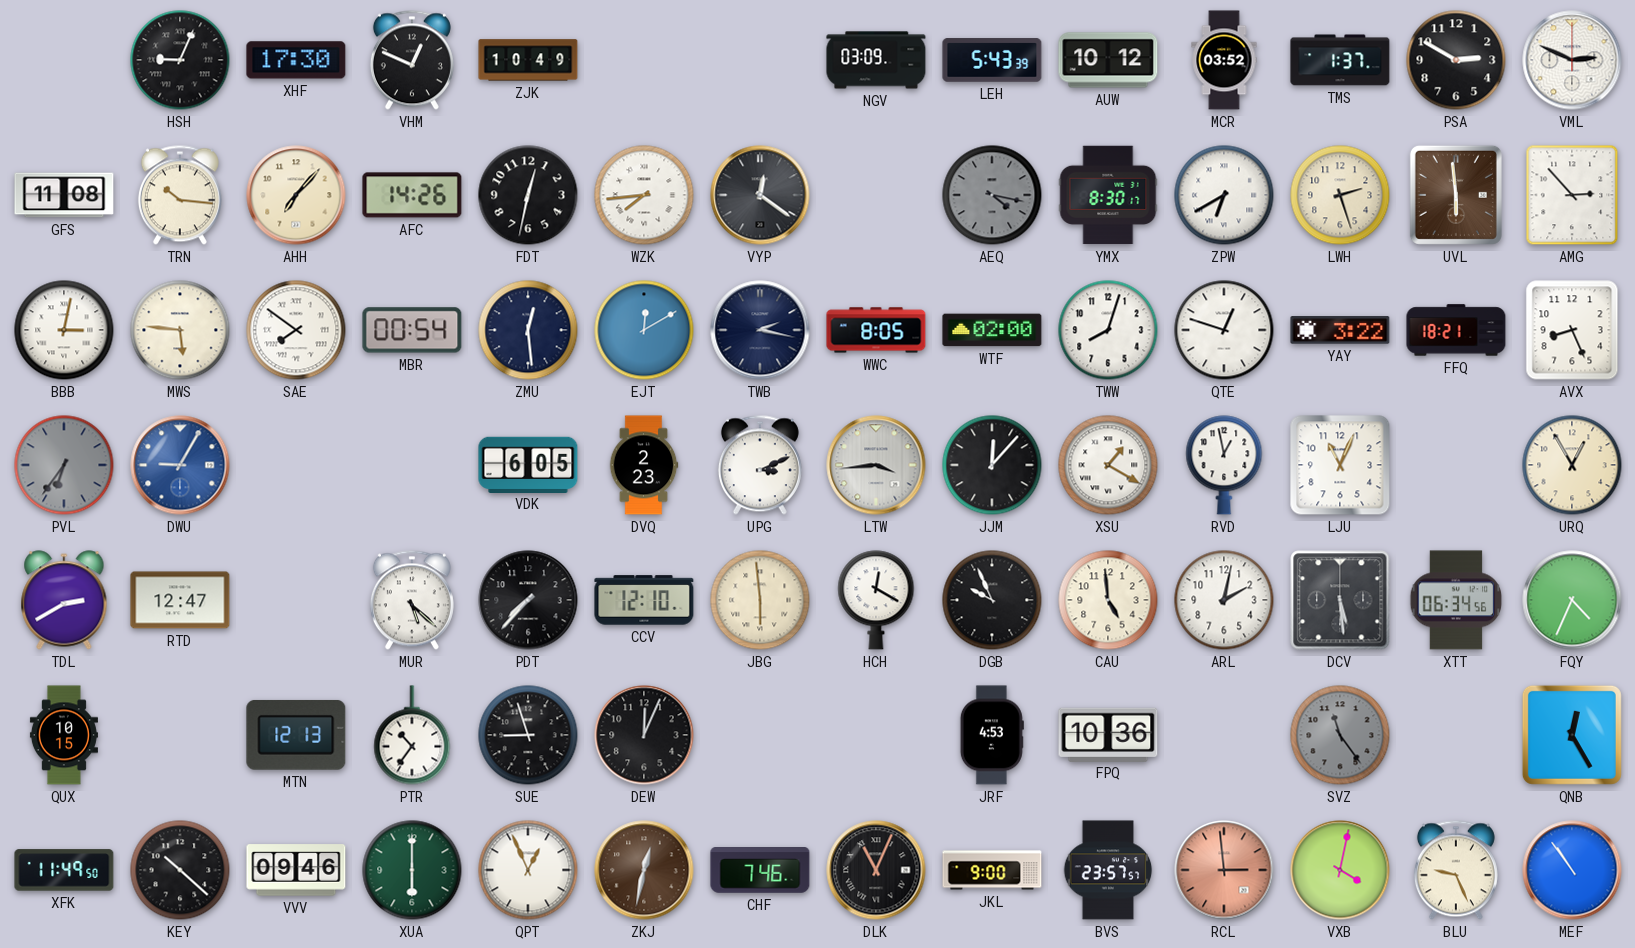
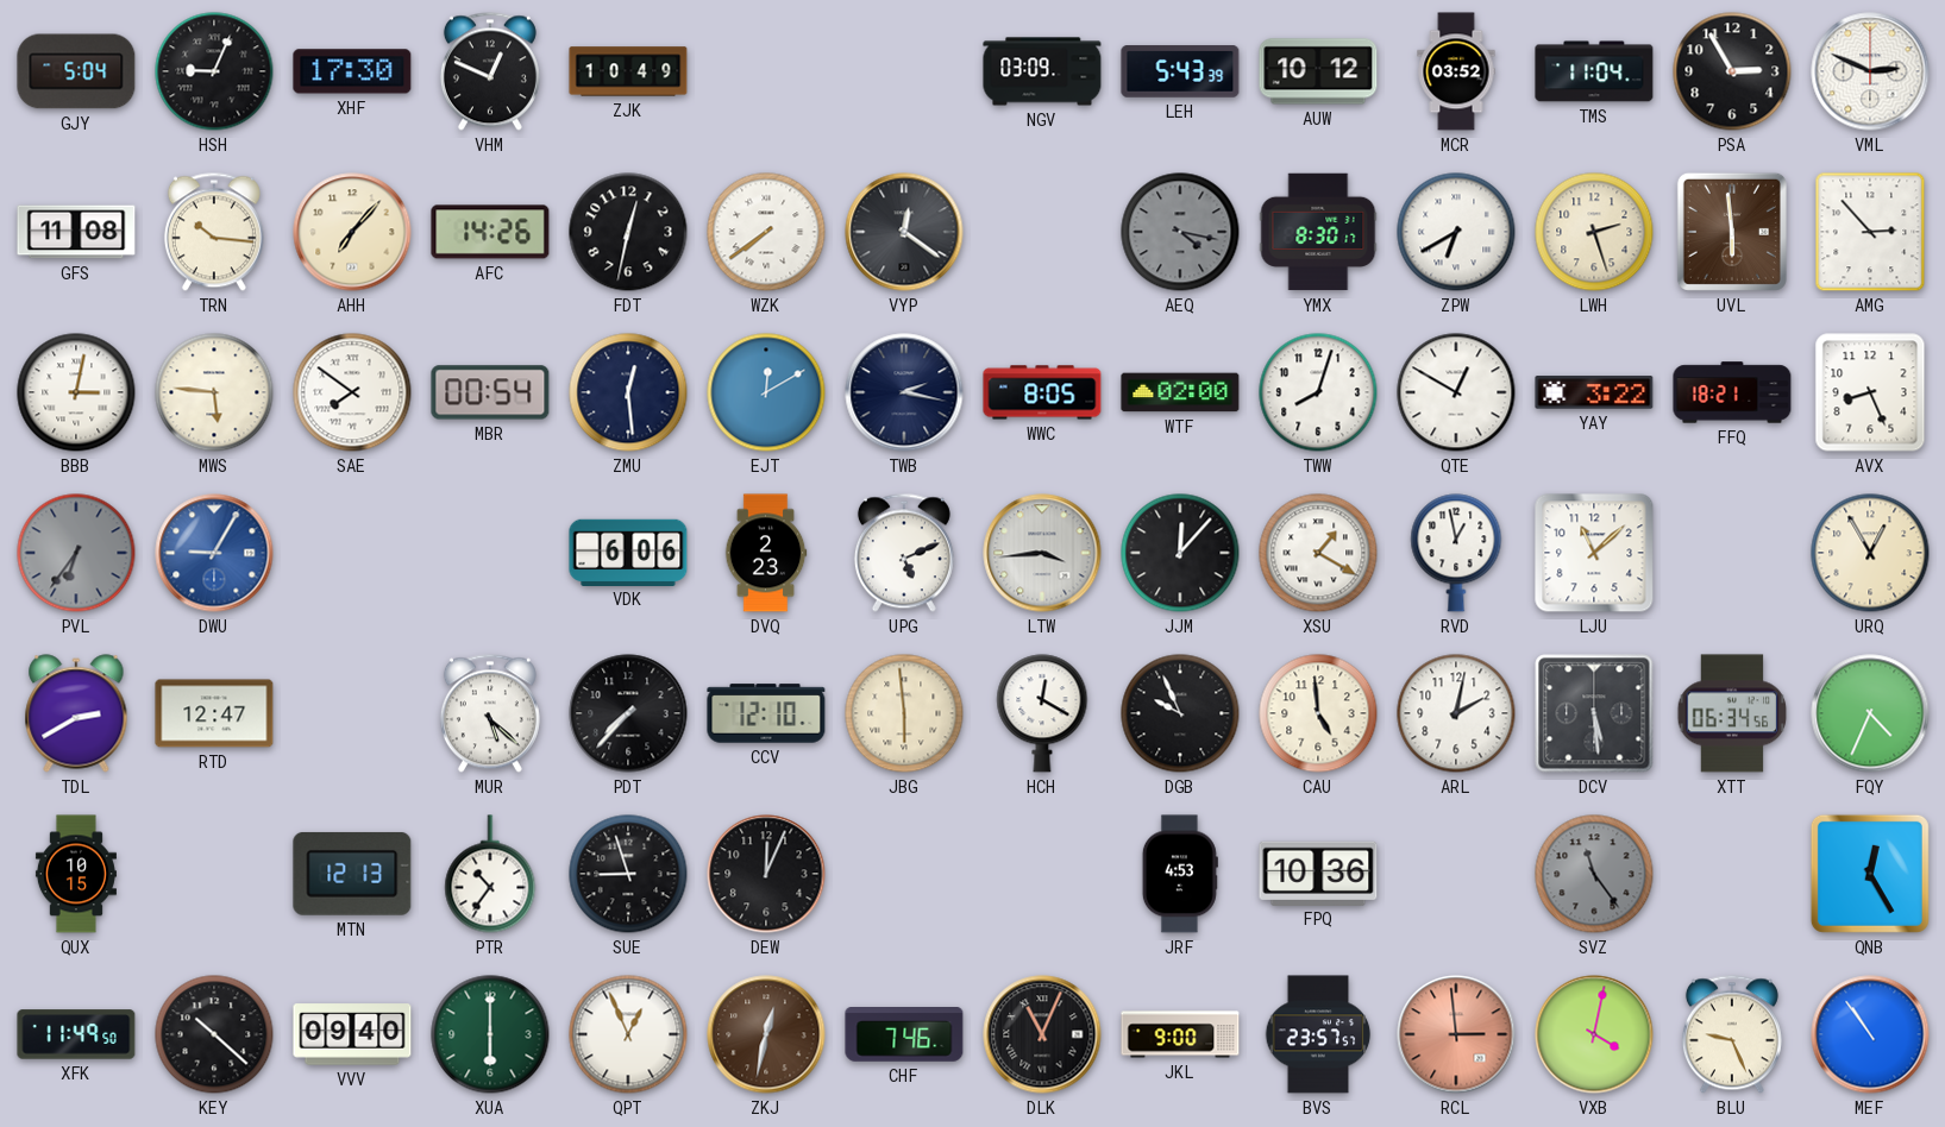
GJY: none -> 5:04
TMS: 1:37 -> 11:04
PSA: 2:50 -> 2:55
WZK: 7:44 -> 7:39
QTE: 12:48 -> 12:50
VDK: 6:05 -> 6:06
UPG: 3:11 -> 5:11
LJU: 11:04 -> 11:08
VVV: 09:46 -> 09:40
